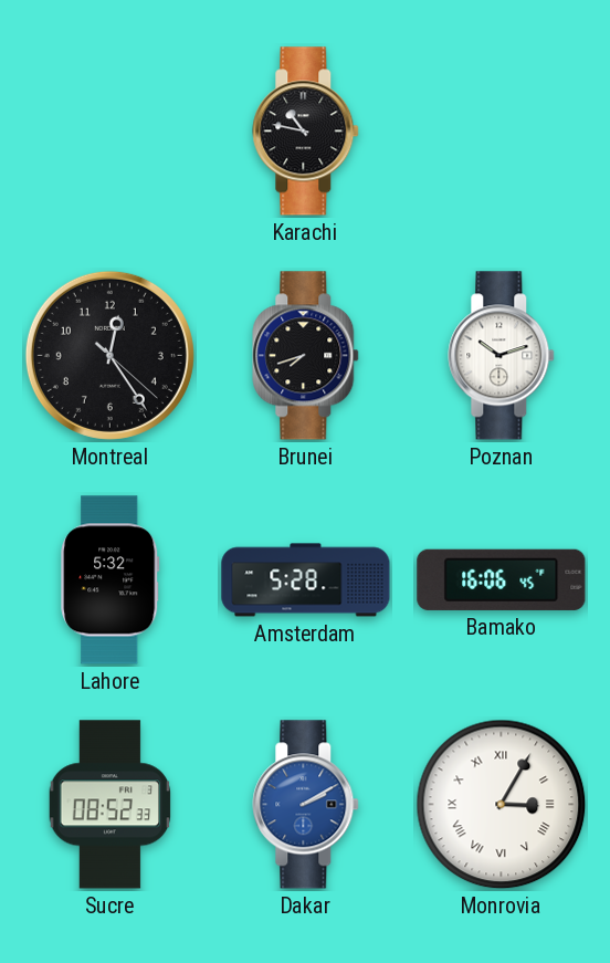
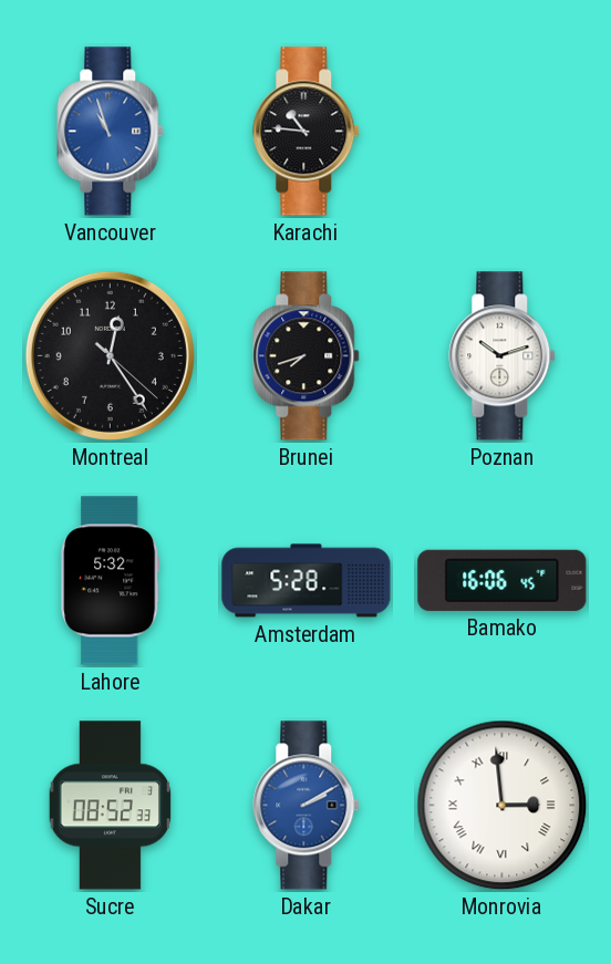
Vancouver: none -> 10:57
Karachi: 10:47 -> 10:46
Monrovia: 3:05 -> 2:59
